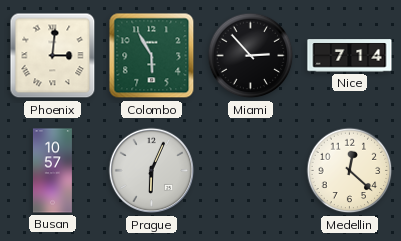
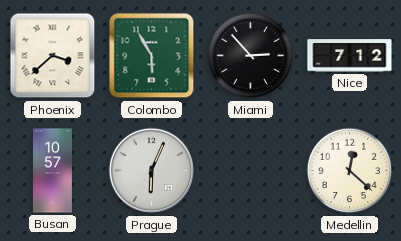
Phoenix: 3:01 -> 3:38
Nice: 7:14 -> 7:12
